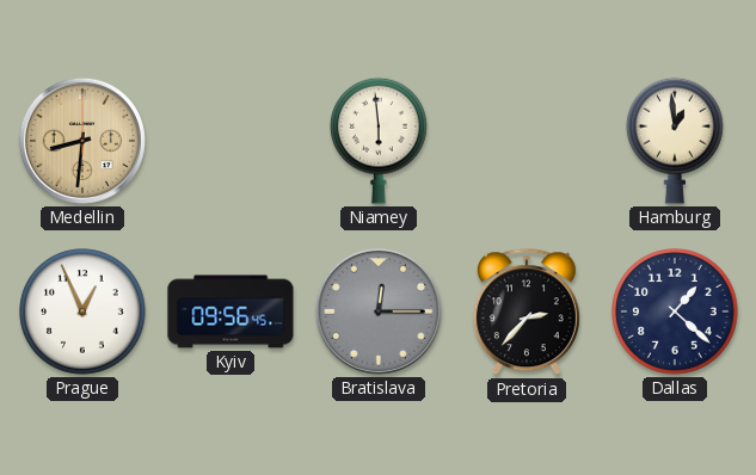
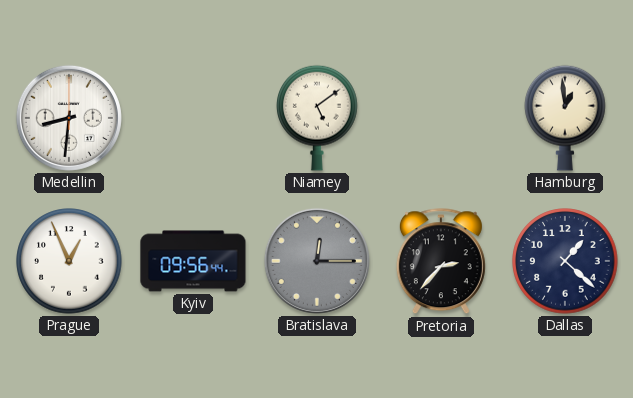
Medellin dial: champagne -> white
Niamey: 5:59 -> 5:09
Kyiv: 09:56:45 -> 09:56:44
